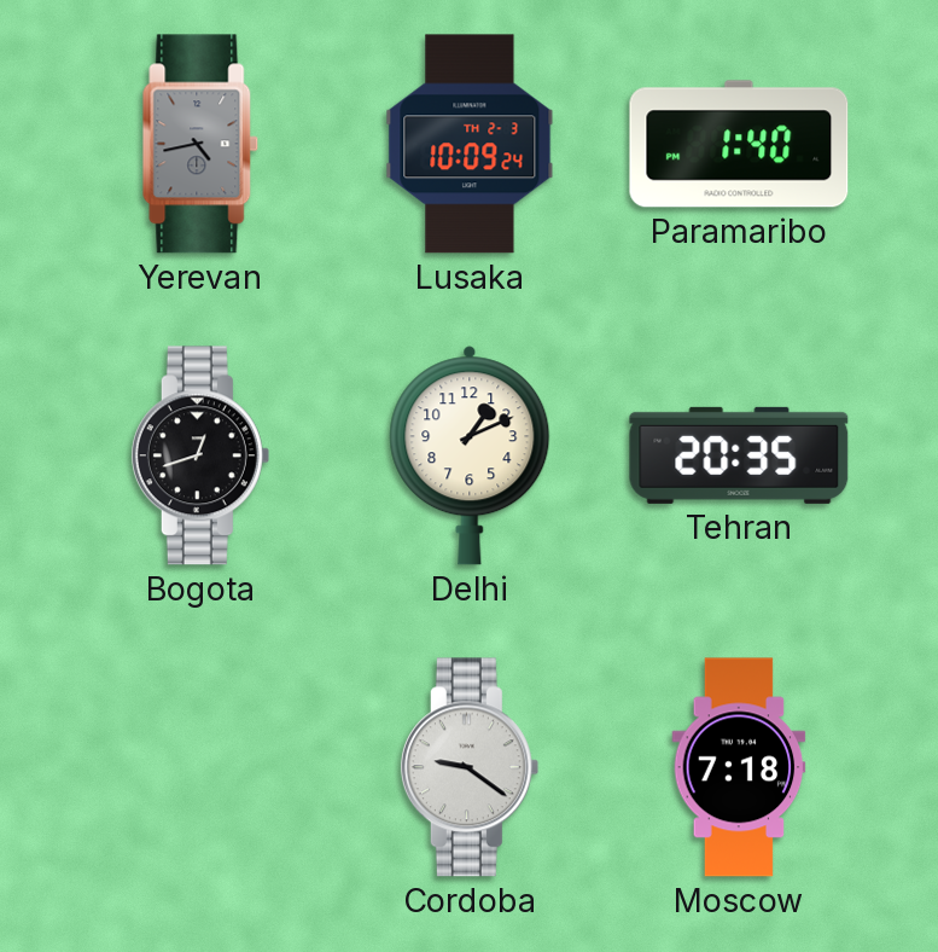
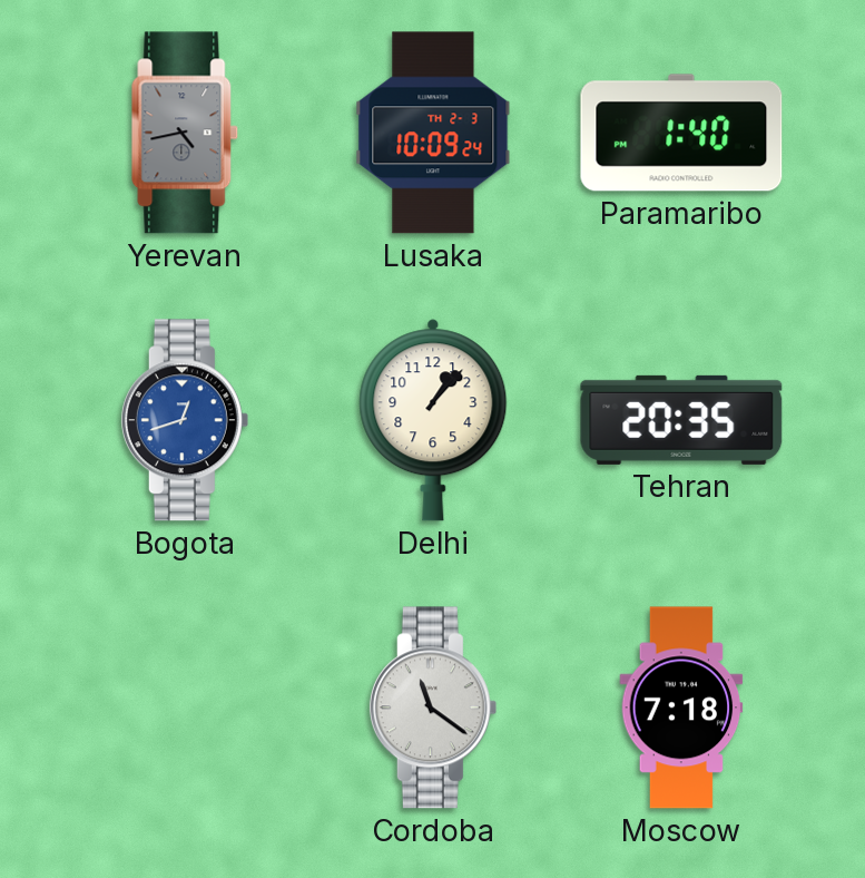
Bogota dial: black -> blue
Delhi: 1:11 -> 1:07
Cordoba: 9:21 -> 11:21
